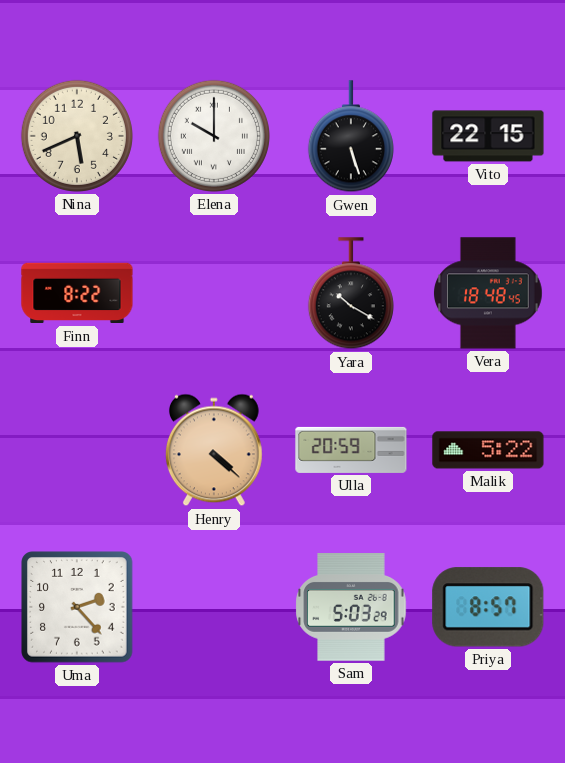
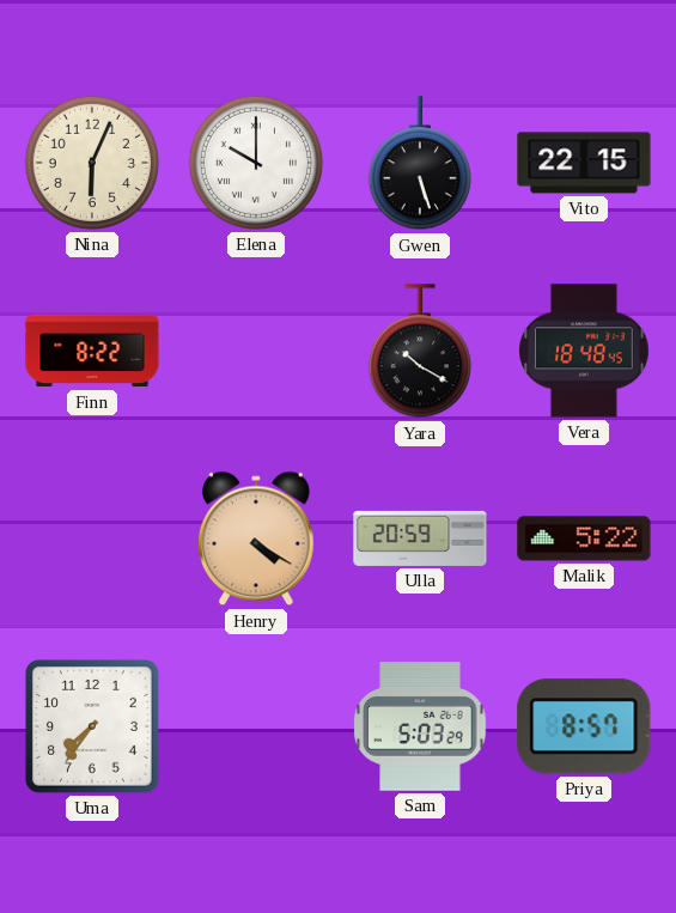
Nina: 5:41 -> 6:04
Henry: 4:22 -> 4:20
Uma: 2:23 -> 7:36
